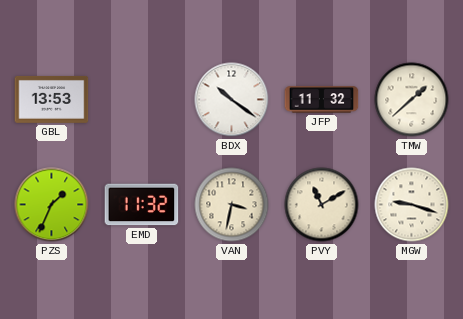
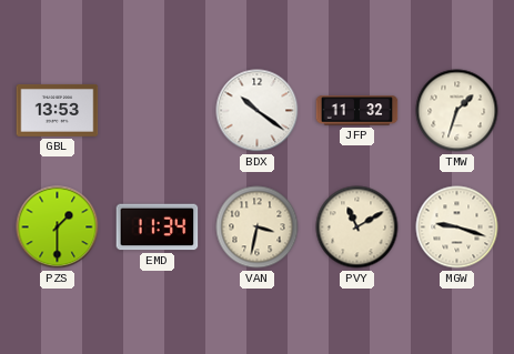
TMW: 1:38 -> 1:33
PZS: 1:34 -> 1:30
EMD: 11:32 -> 11:34
